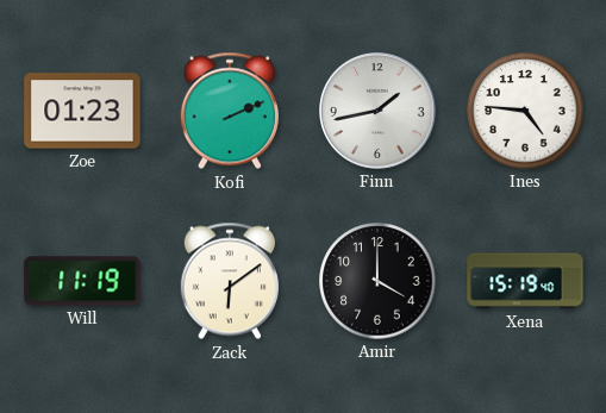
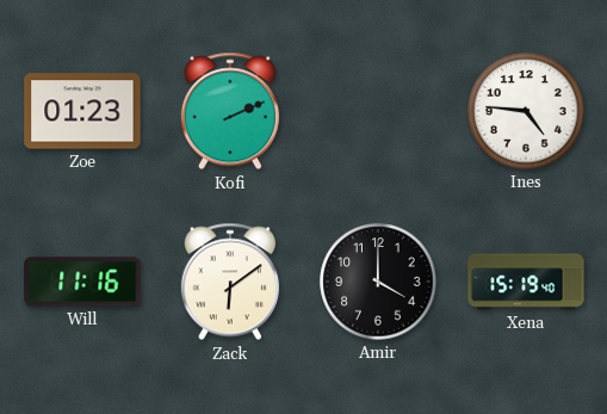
Finn: 1:43 -> none
Will: 11:19 -> 11:16
